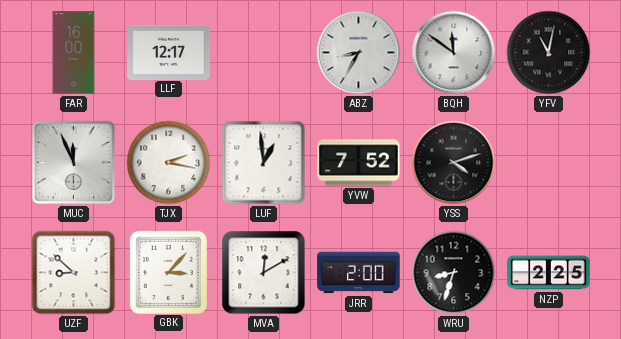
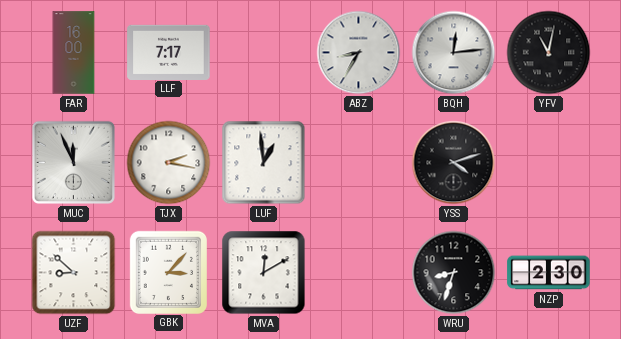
LLF: 12:17 -> 7:17
BQH: 11:51 -> 12:14
YVW: 7:52 -> none
JRR: 2:00 -> none
NZP: 2:25 -> 2:30
